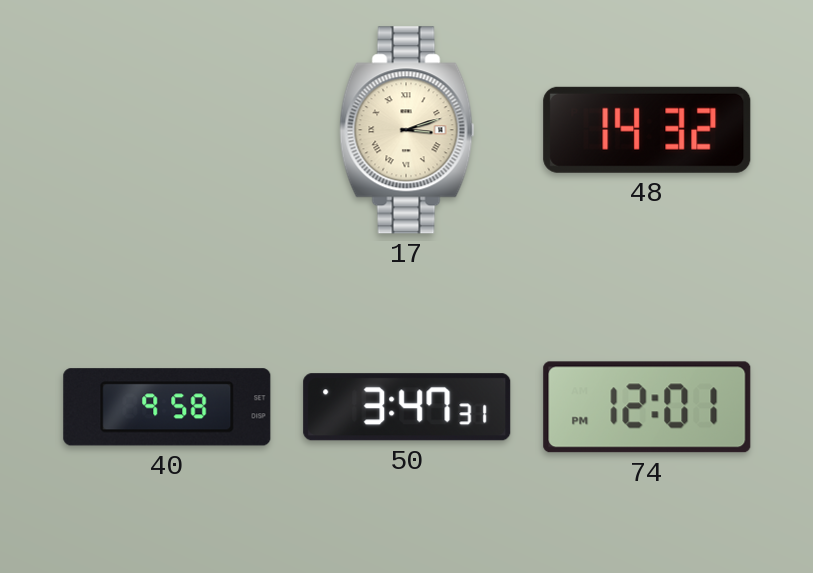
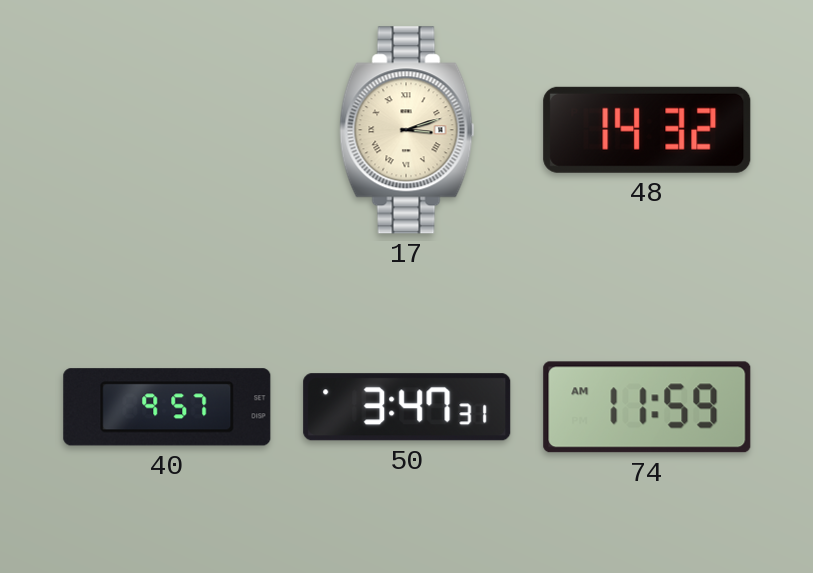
40: 9:58 -> 9:57
74: 12:01 -> 11:59
